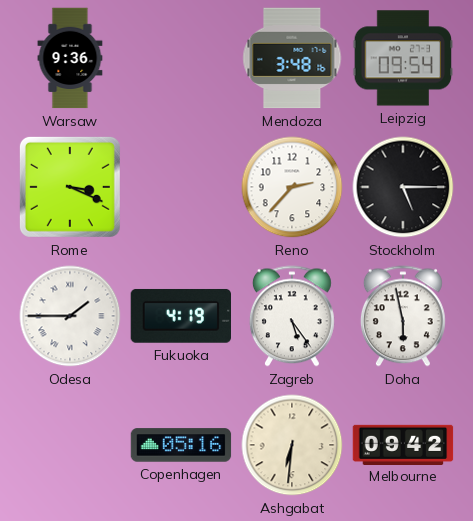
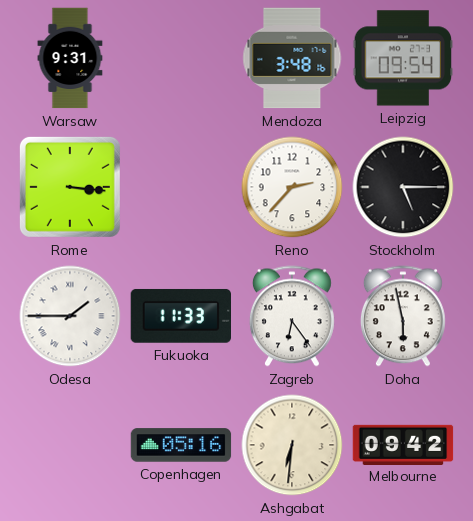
Warsaw: 9:36 -> 9:31
Rome: 3:19 -> 3:16
Fukuoka: 4:19 -> 11:33
Zagreb: 5:24 -> 6:24
